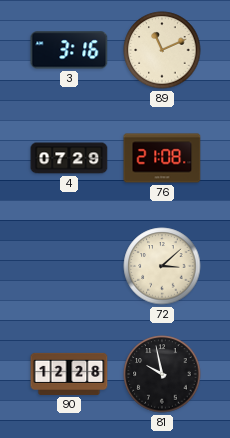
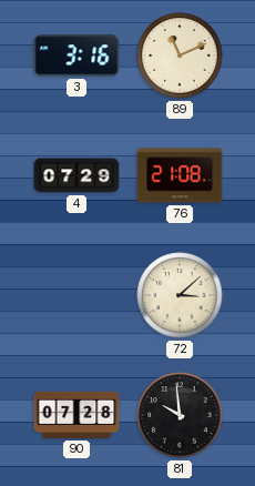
90: 12:28 -> 07:28
81: 9:58 -> 9:59
